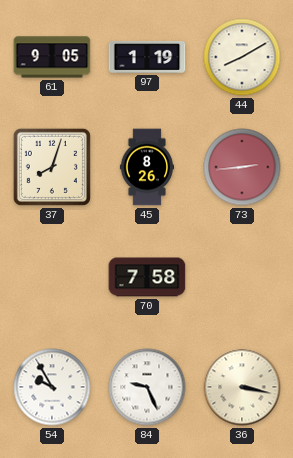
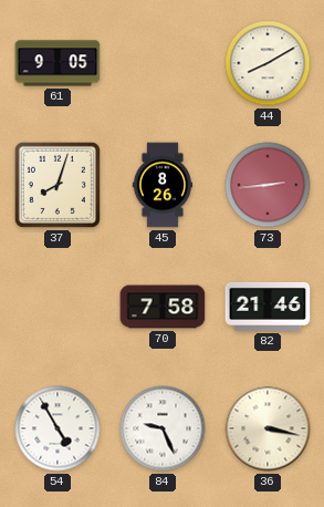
97: 1:19 -> none
82: none -> 21:46
54: 9:55 -> 4:55
